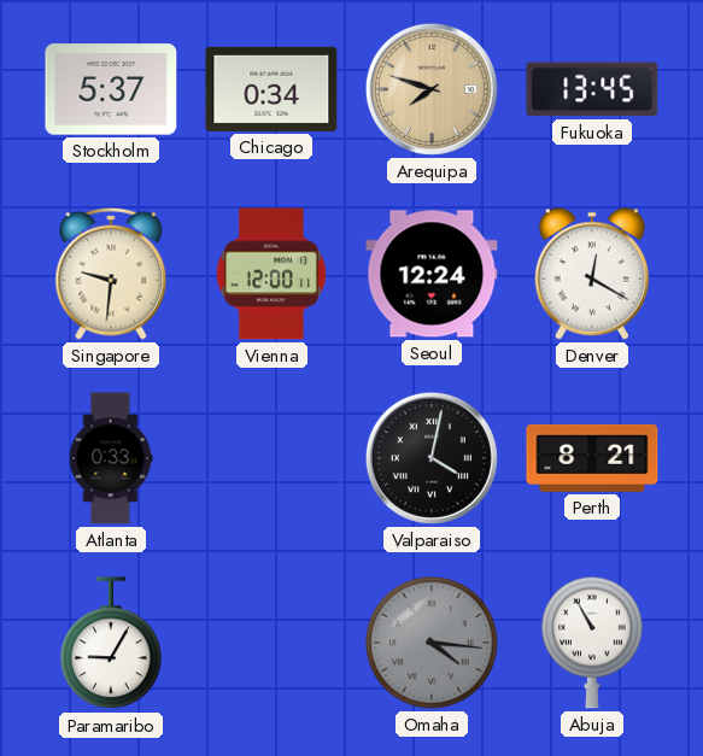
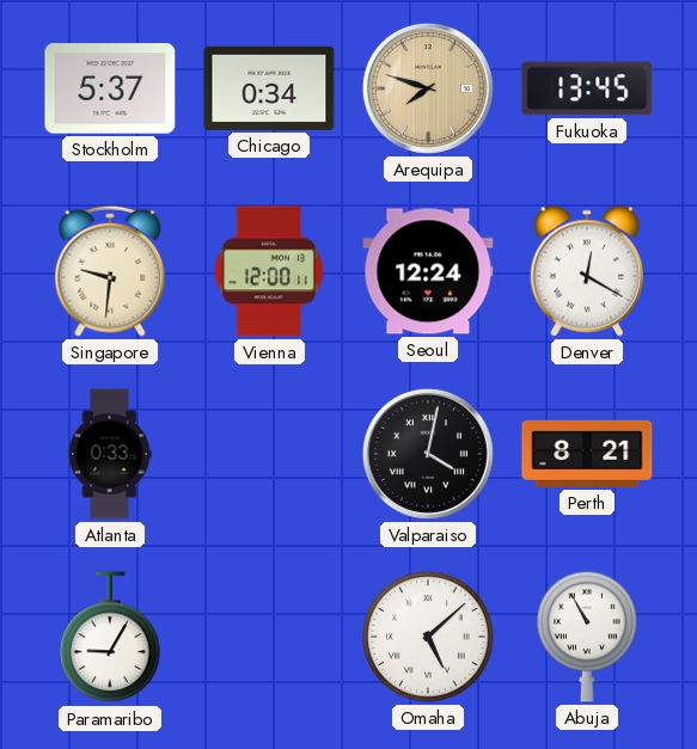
Omaha: 4:16 -> 5:08
Omaha dial: grey -> white
